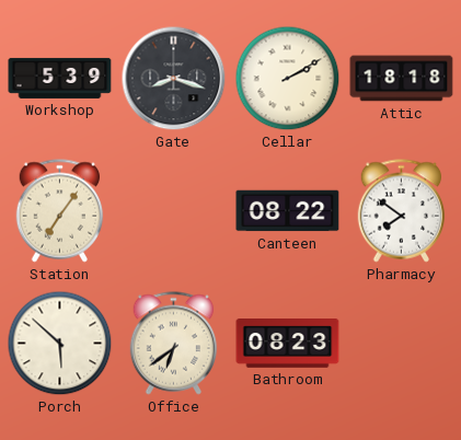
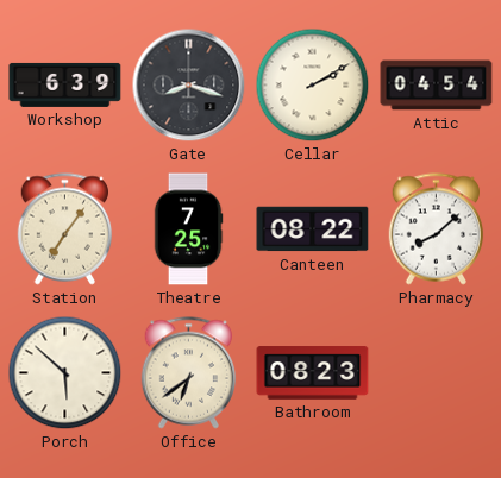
Workshop: 5:39 -> 6:39
Attic: 18:18 -> 04:54
Theatre: none -> 7:25
Pharmacy: 7:51 -> 8:08
